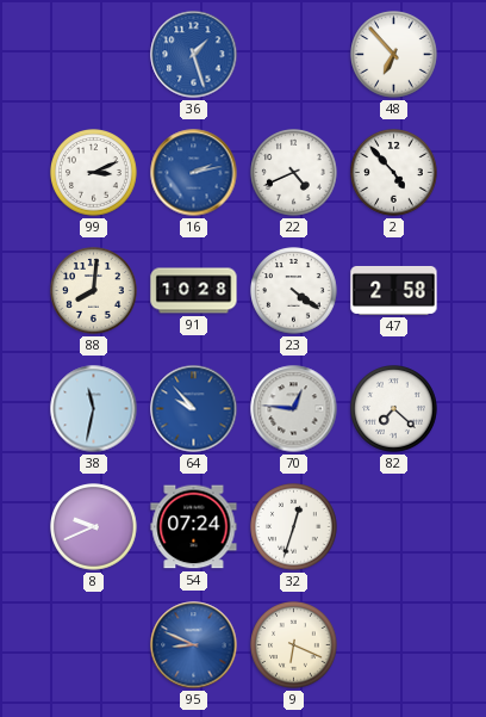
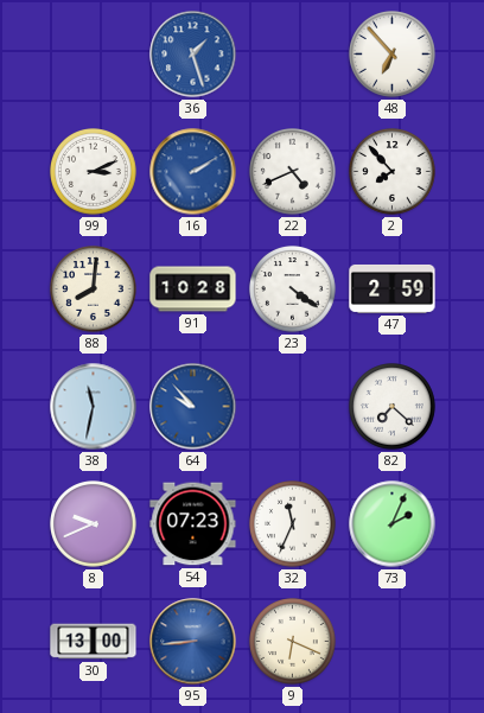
16: 2:13 -> 2:10
2: 4:53 -> 7:53
47: 2:58 -> 2:59
70: 12:46 -> none
54: 07:24 -> 07:23
32: 12:33 -> 11:34
73: none -> 2:04
30: none -> 13:00
95: 8:49 -> 8:44
